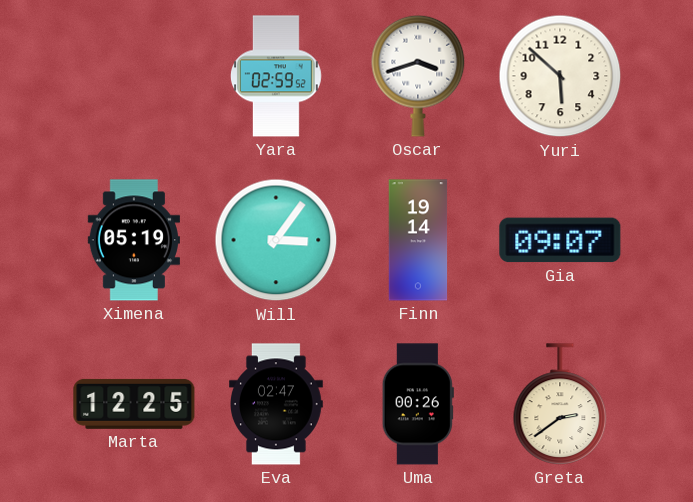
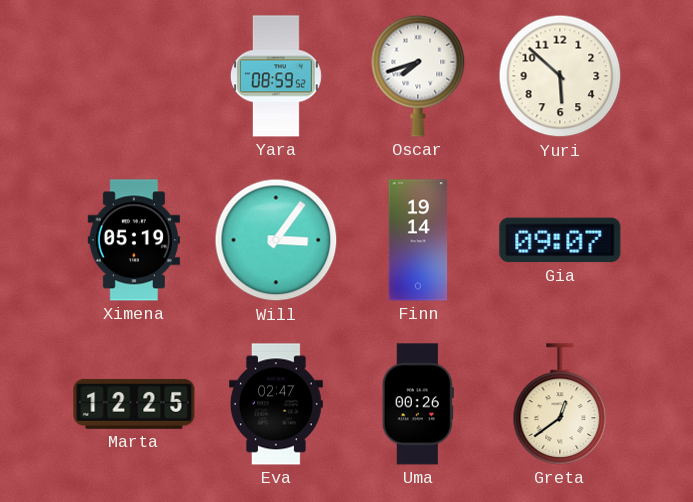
Yara: 02:59 -> 08:59
Oscar: 3:42 -> 7:42
Greta: 2:39 -> 12:39
